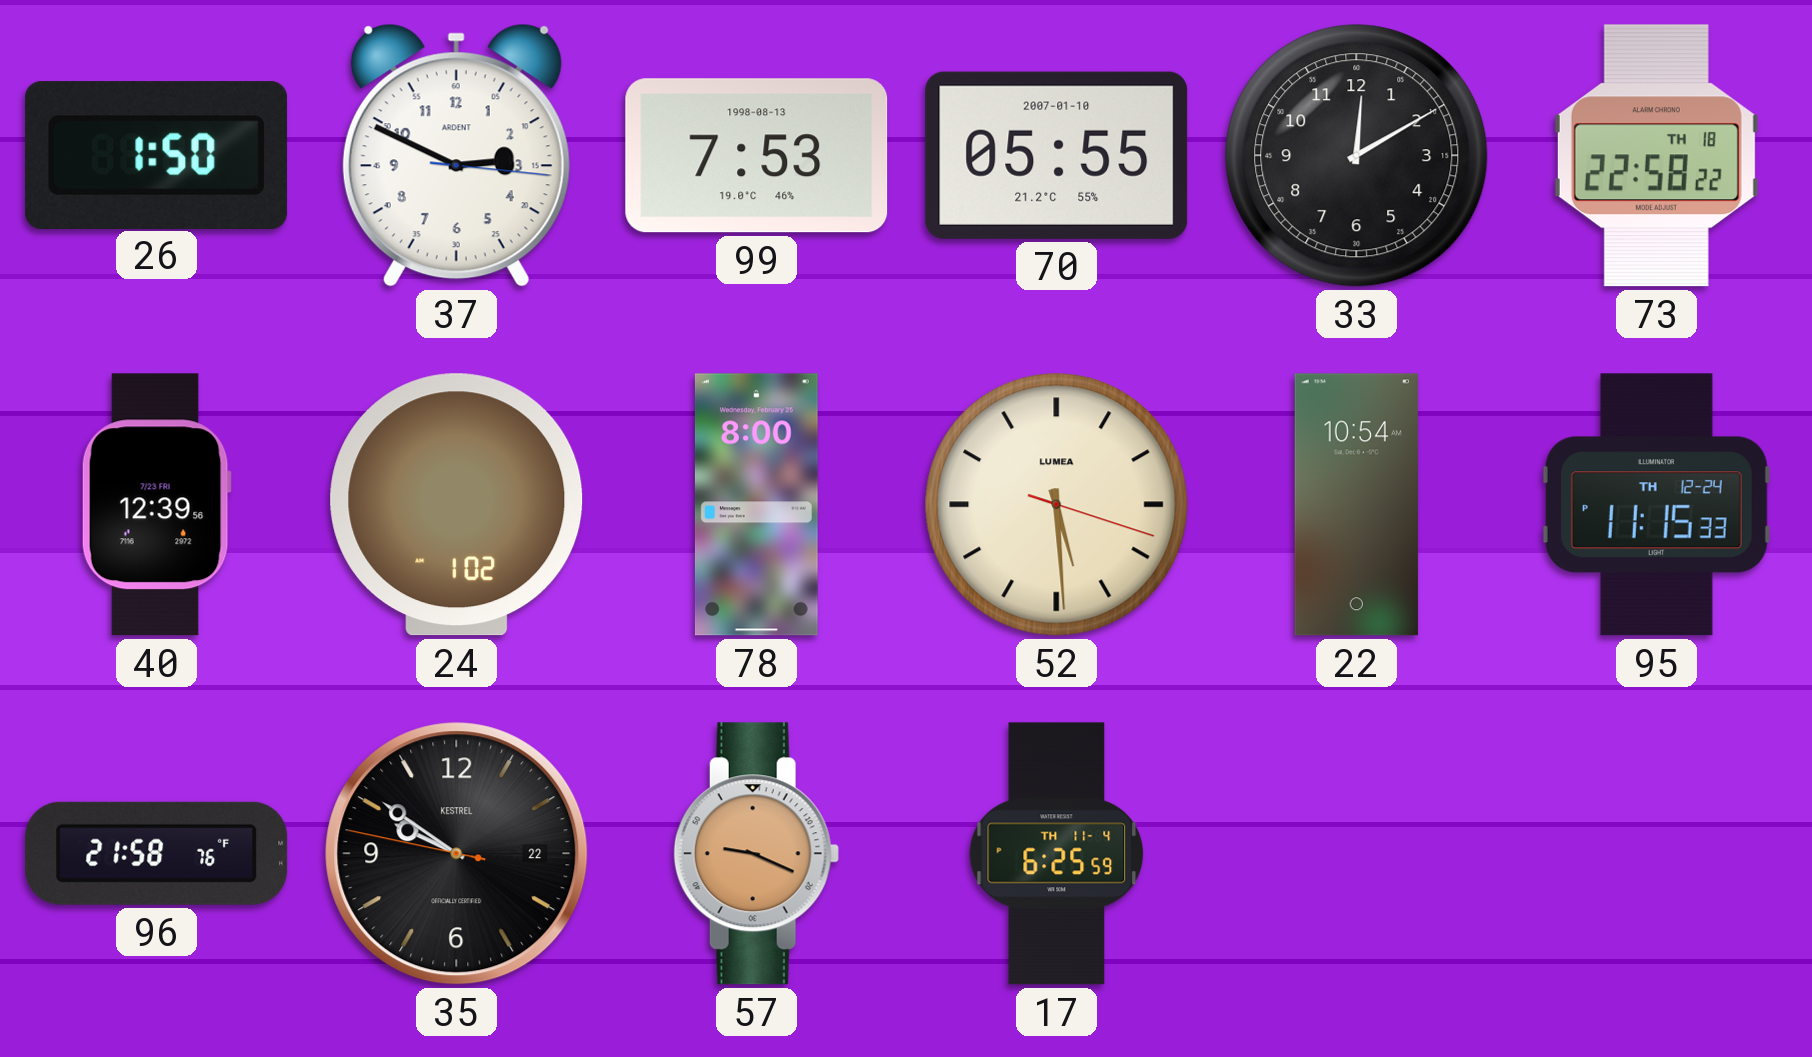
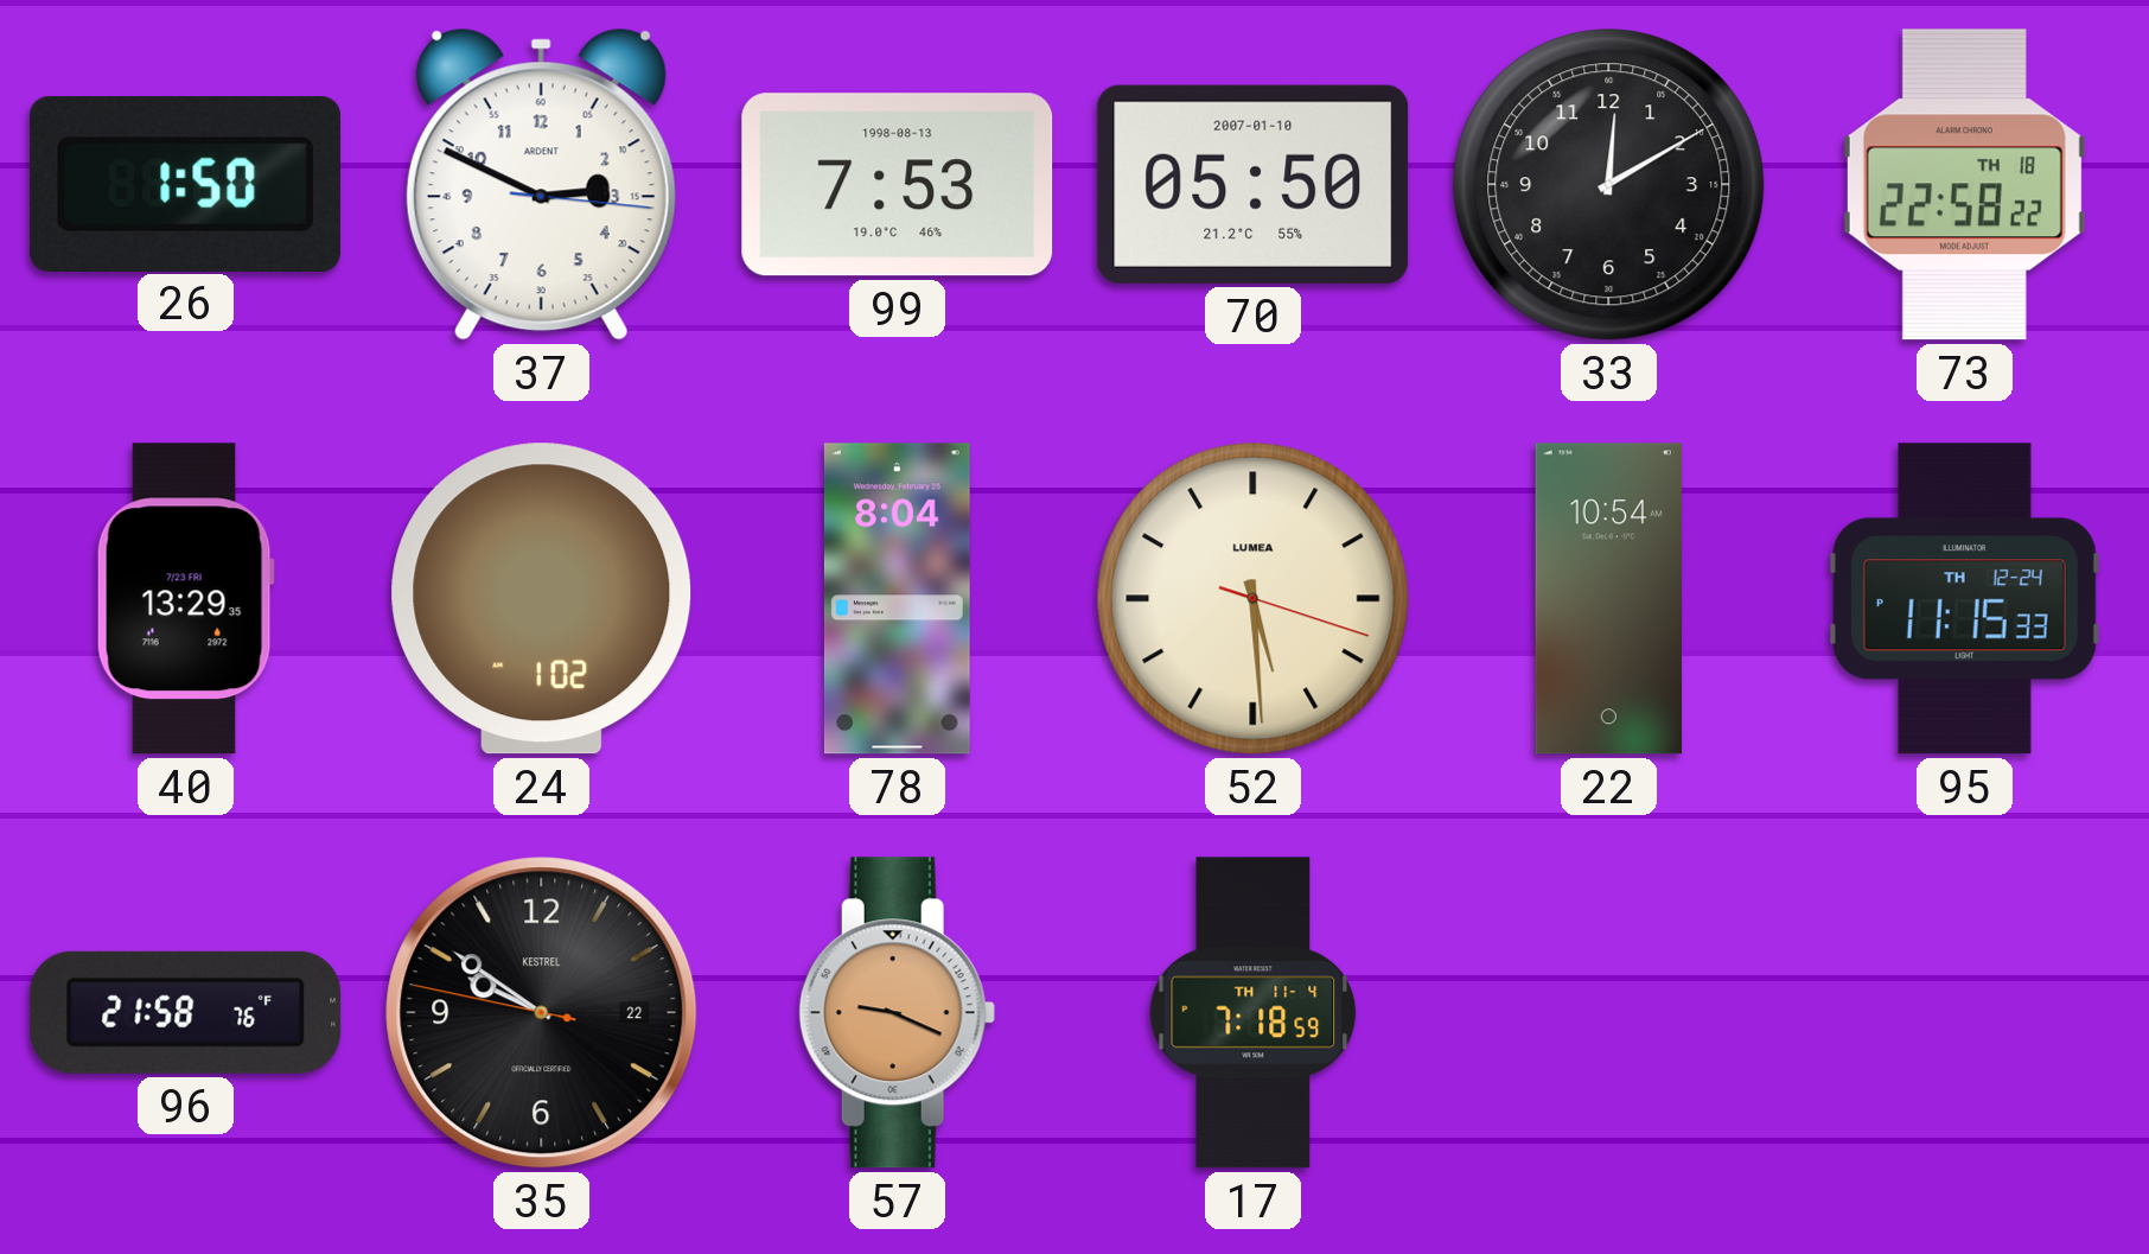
70: 05:55 -> 05:50
40: 12:39 -> 13:29
78: 8:00 -> 8:04
17: 6:25 -> 7:18
